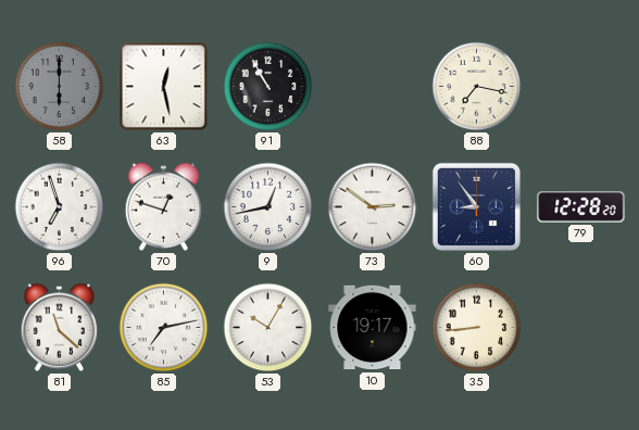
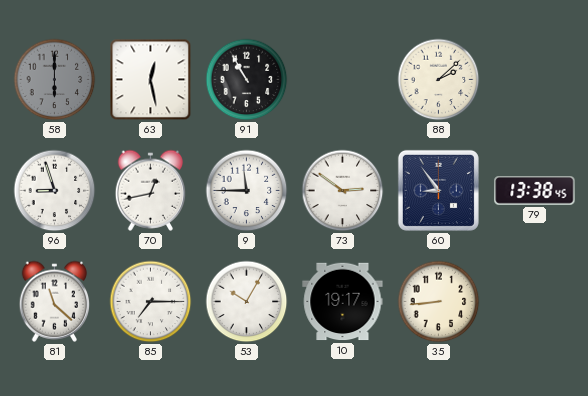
88: 7:17 -> 2:08
96: 6:57 -> 8:57
70: 12:48 -> 12:43
9: 12:43 -> 11:45
79: 12:28 -> 13:38
85: 7:13 -> 7:15
